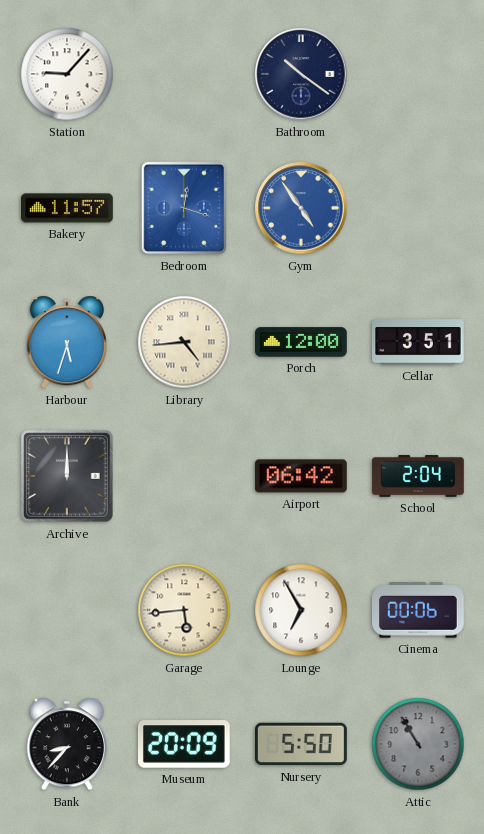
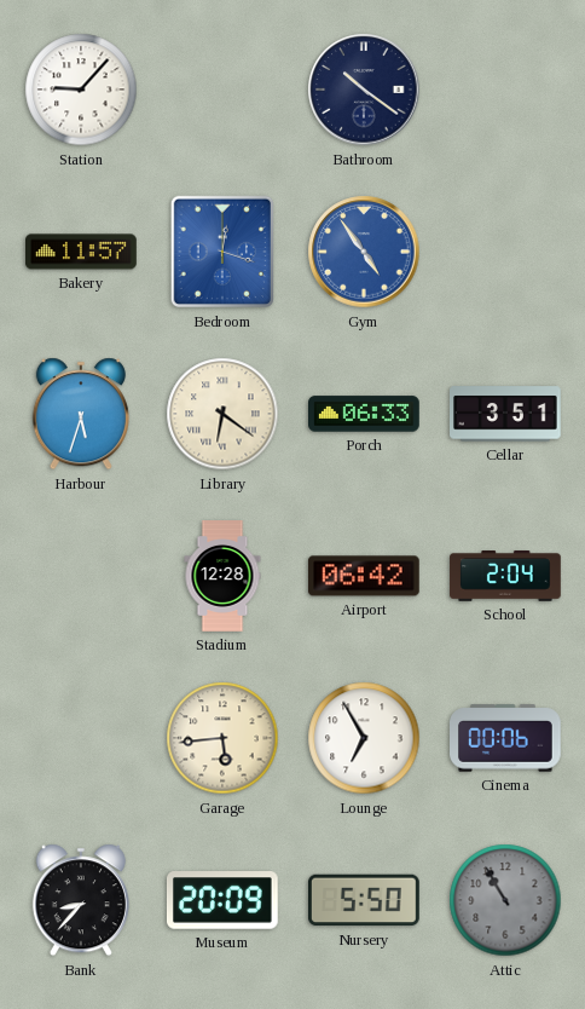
Library: 4:44 -> 6:21
Porch: 12:00 -> 06:33
Archive: 12:00 -> none
Stadium: none -> 12:28
